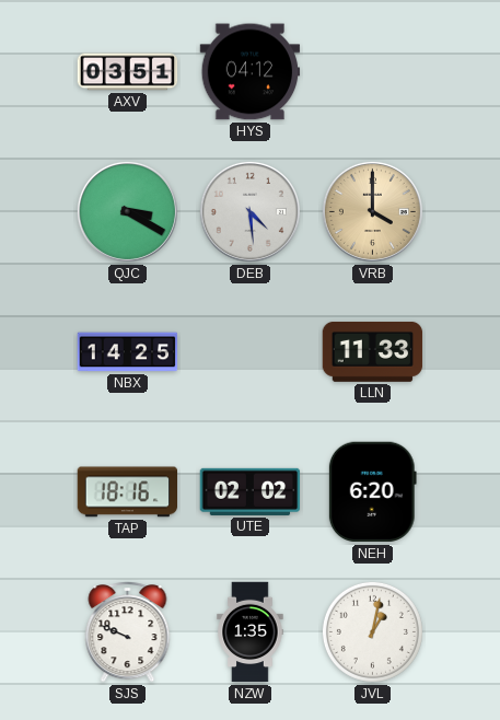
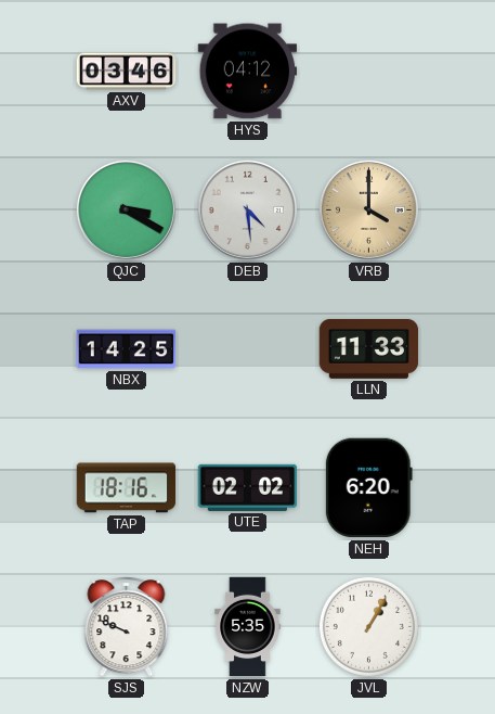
AXV: 03:51 -> 03:46
NZW: 1:35 -> 5:35
JVL: 1:02 -> 1:05
